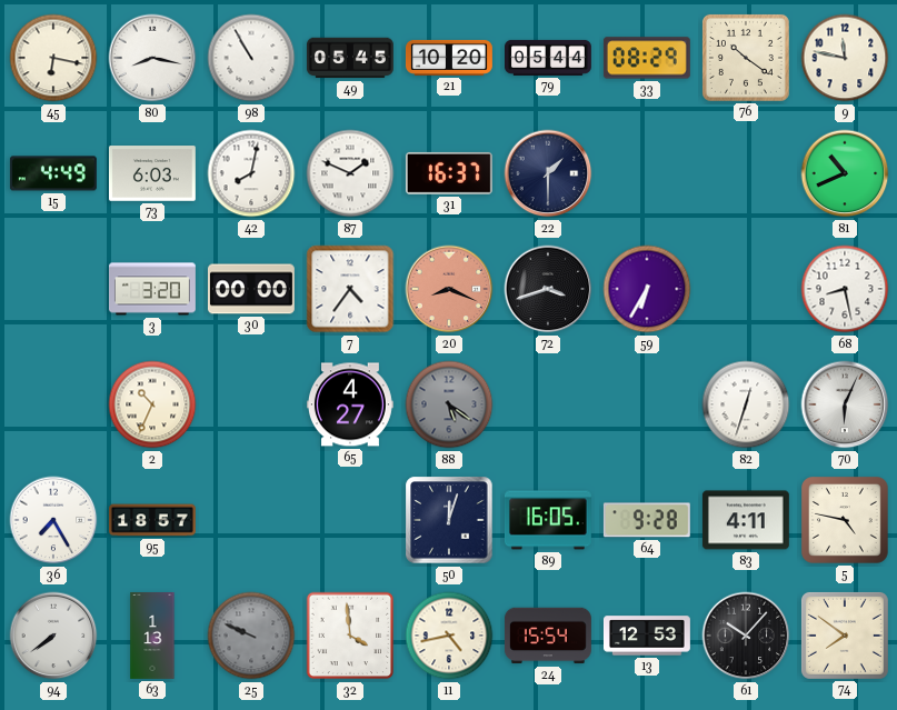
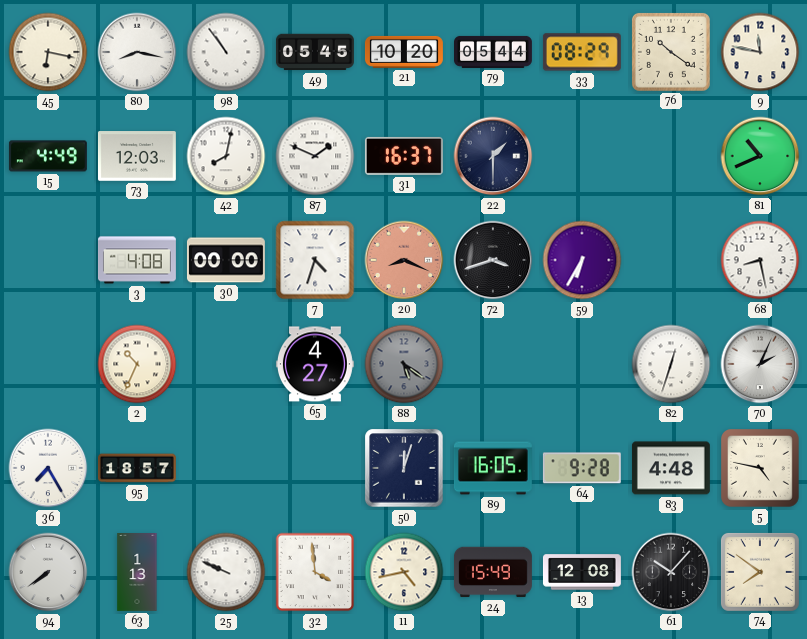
98: 10:55 -> 10:54
73: 6:03 -> 12:03
3: 3:20 -> 4:08
7: 4:36 -> 4:33
70: 6:04 -> 2:04
83: 4:11 -> 4:48
25 dial: grey -> white
24: 15:54 -> 15:49
13: 12:53 -> 12:08
